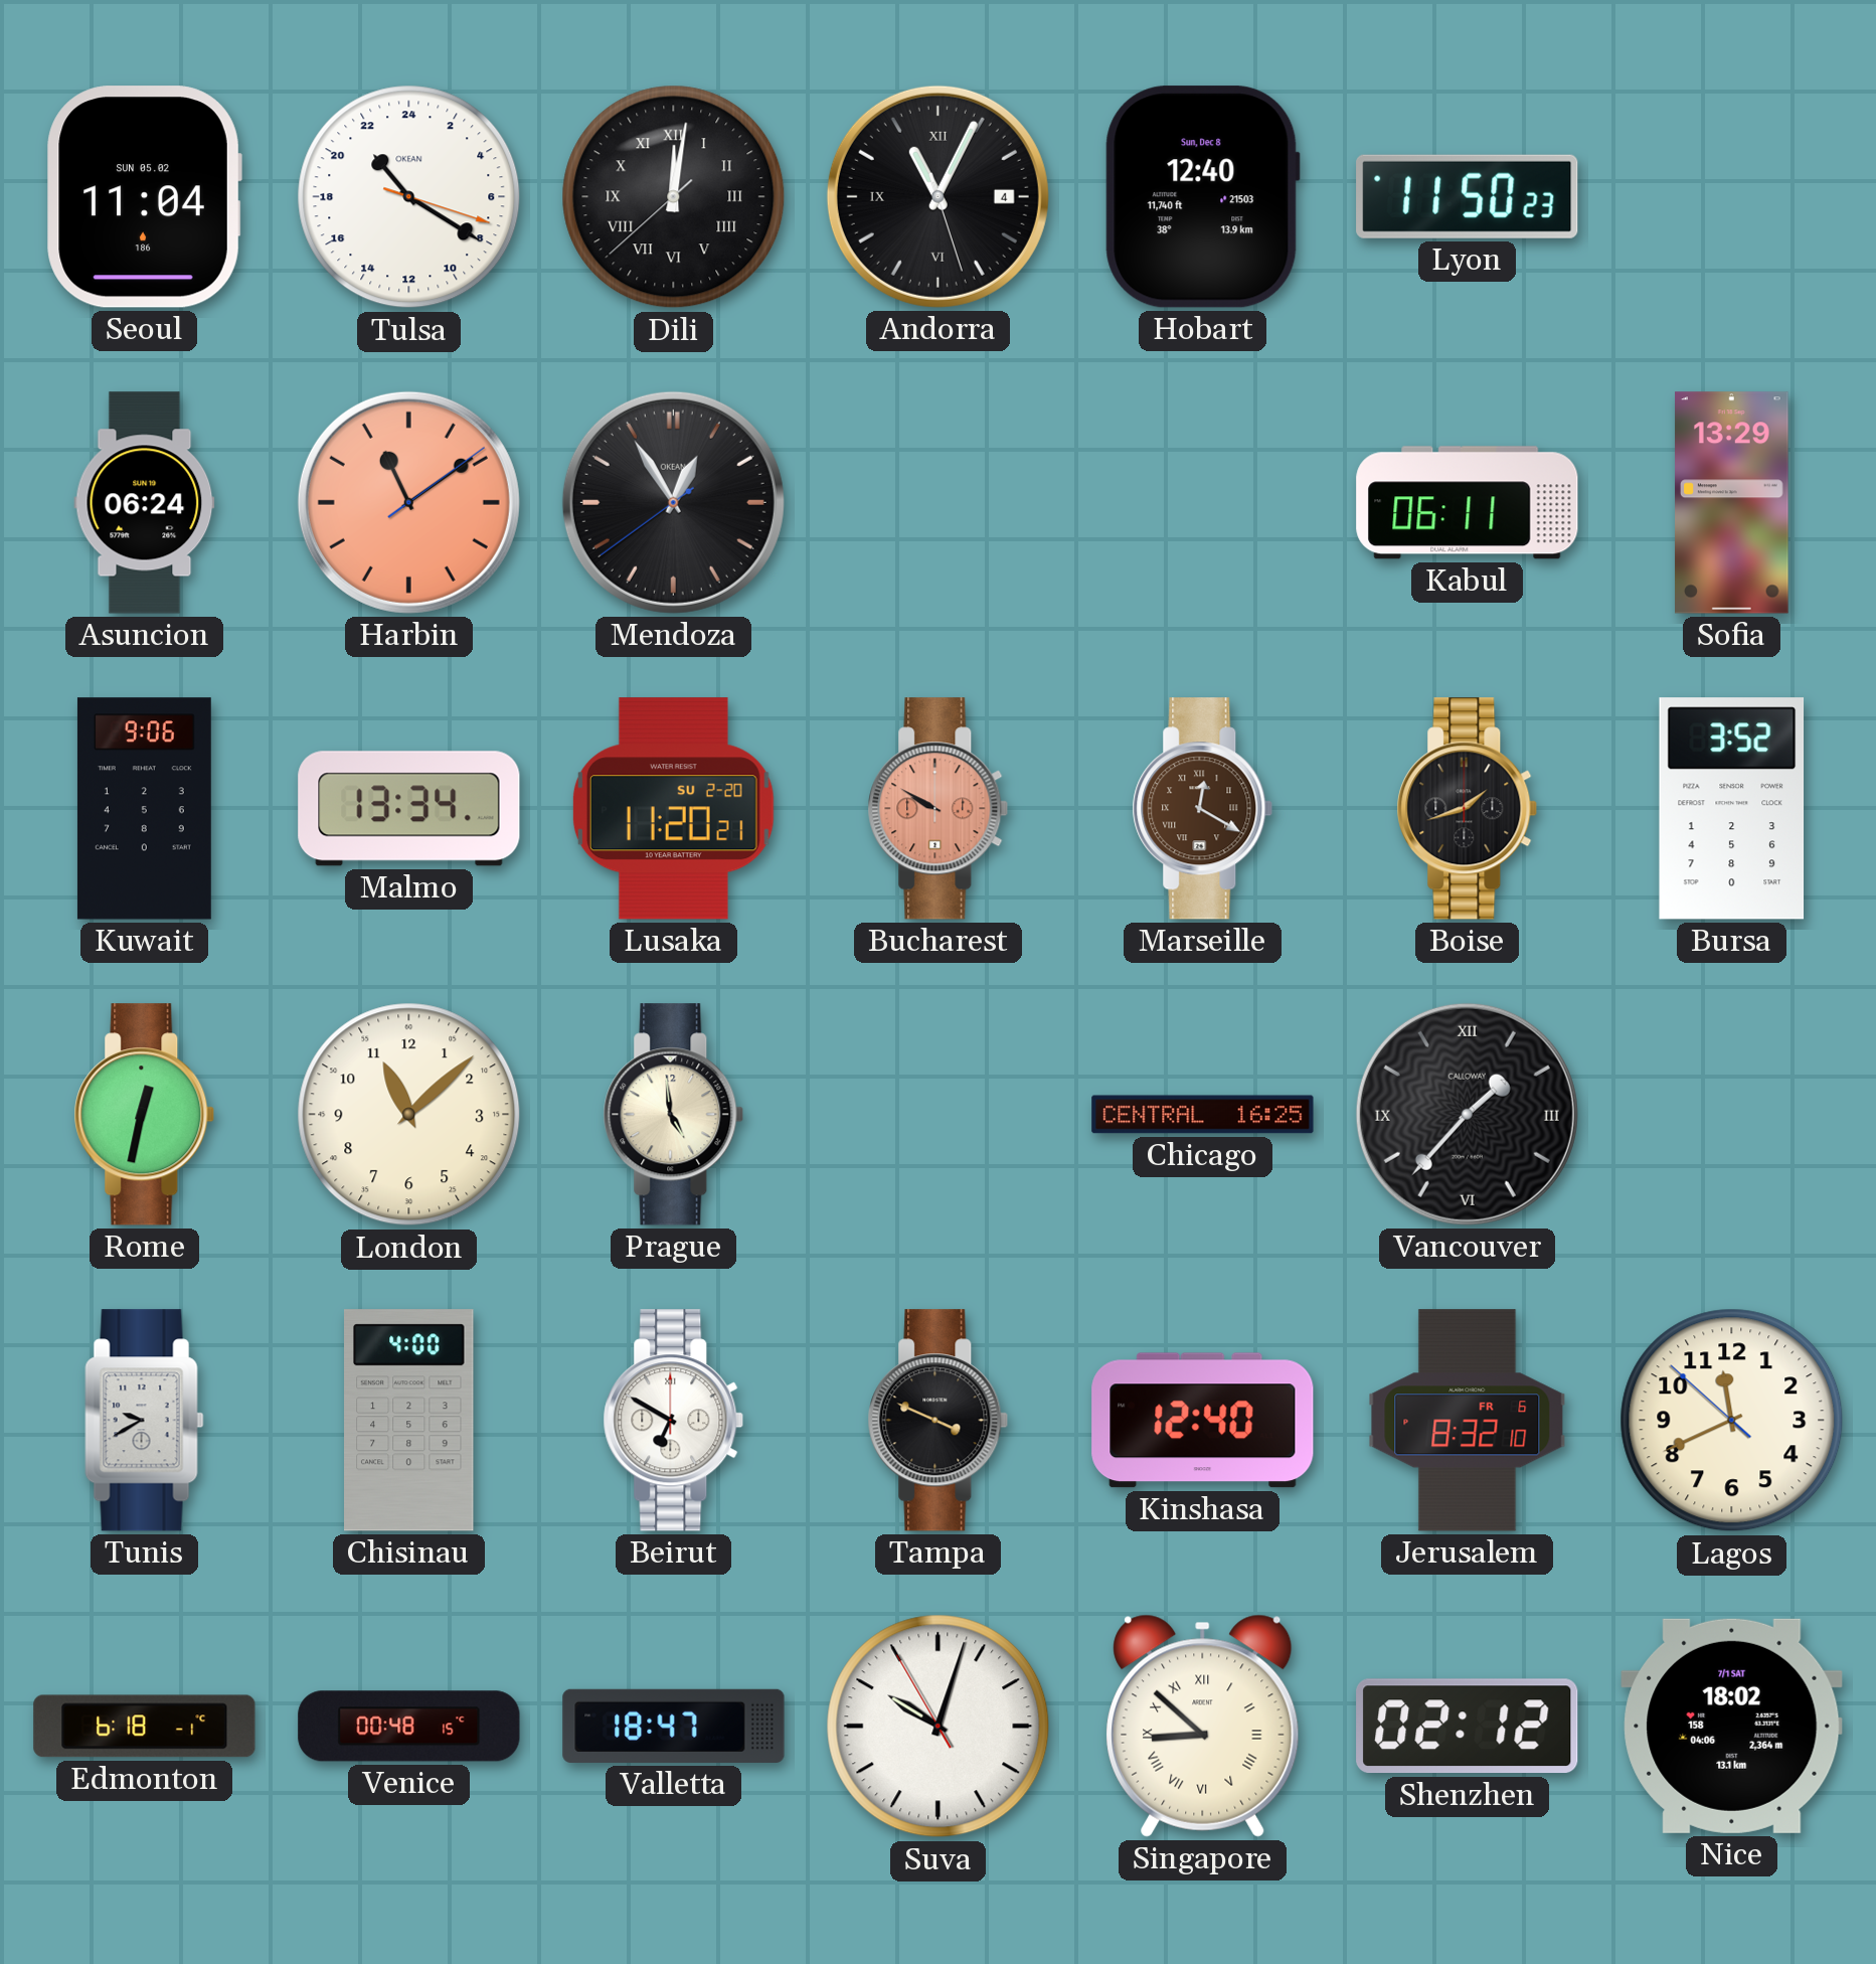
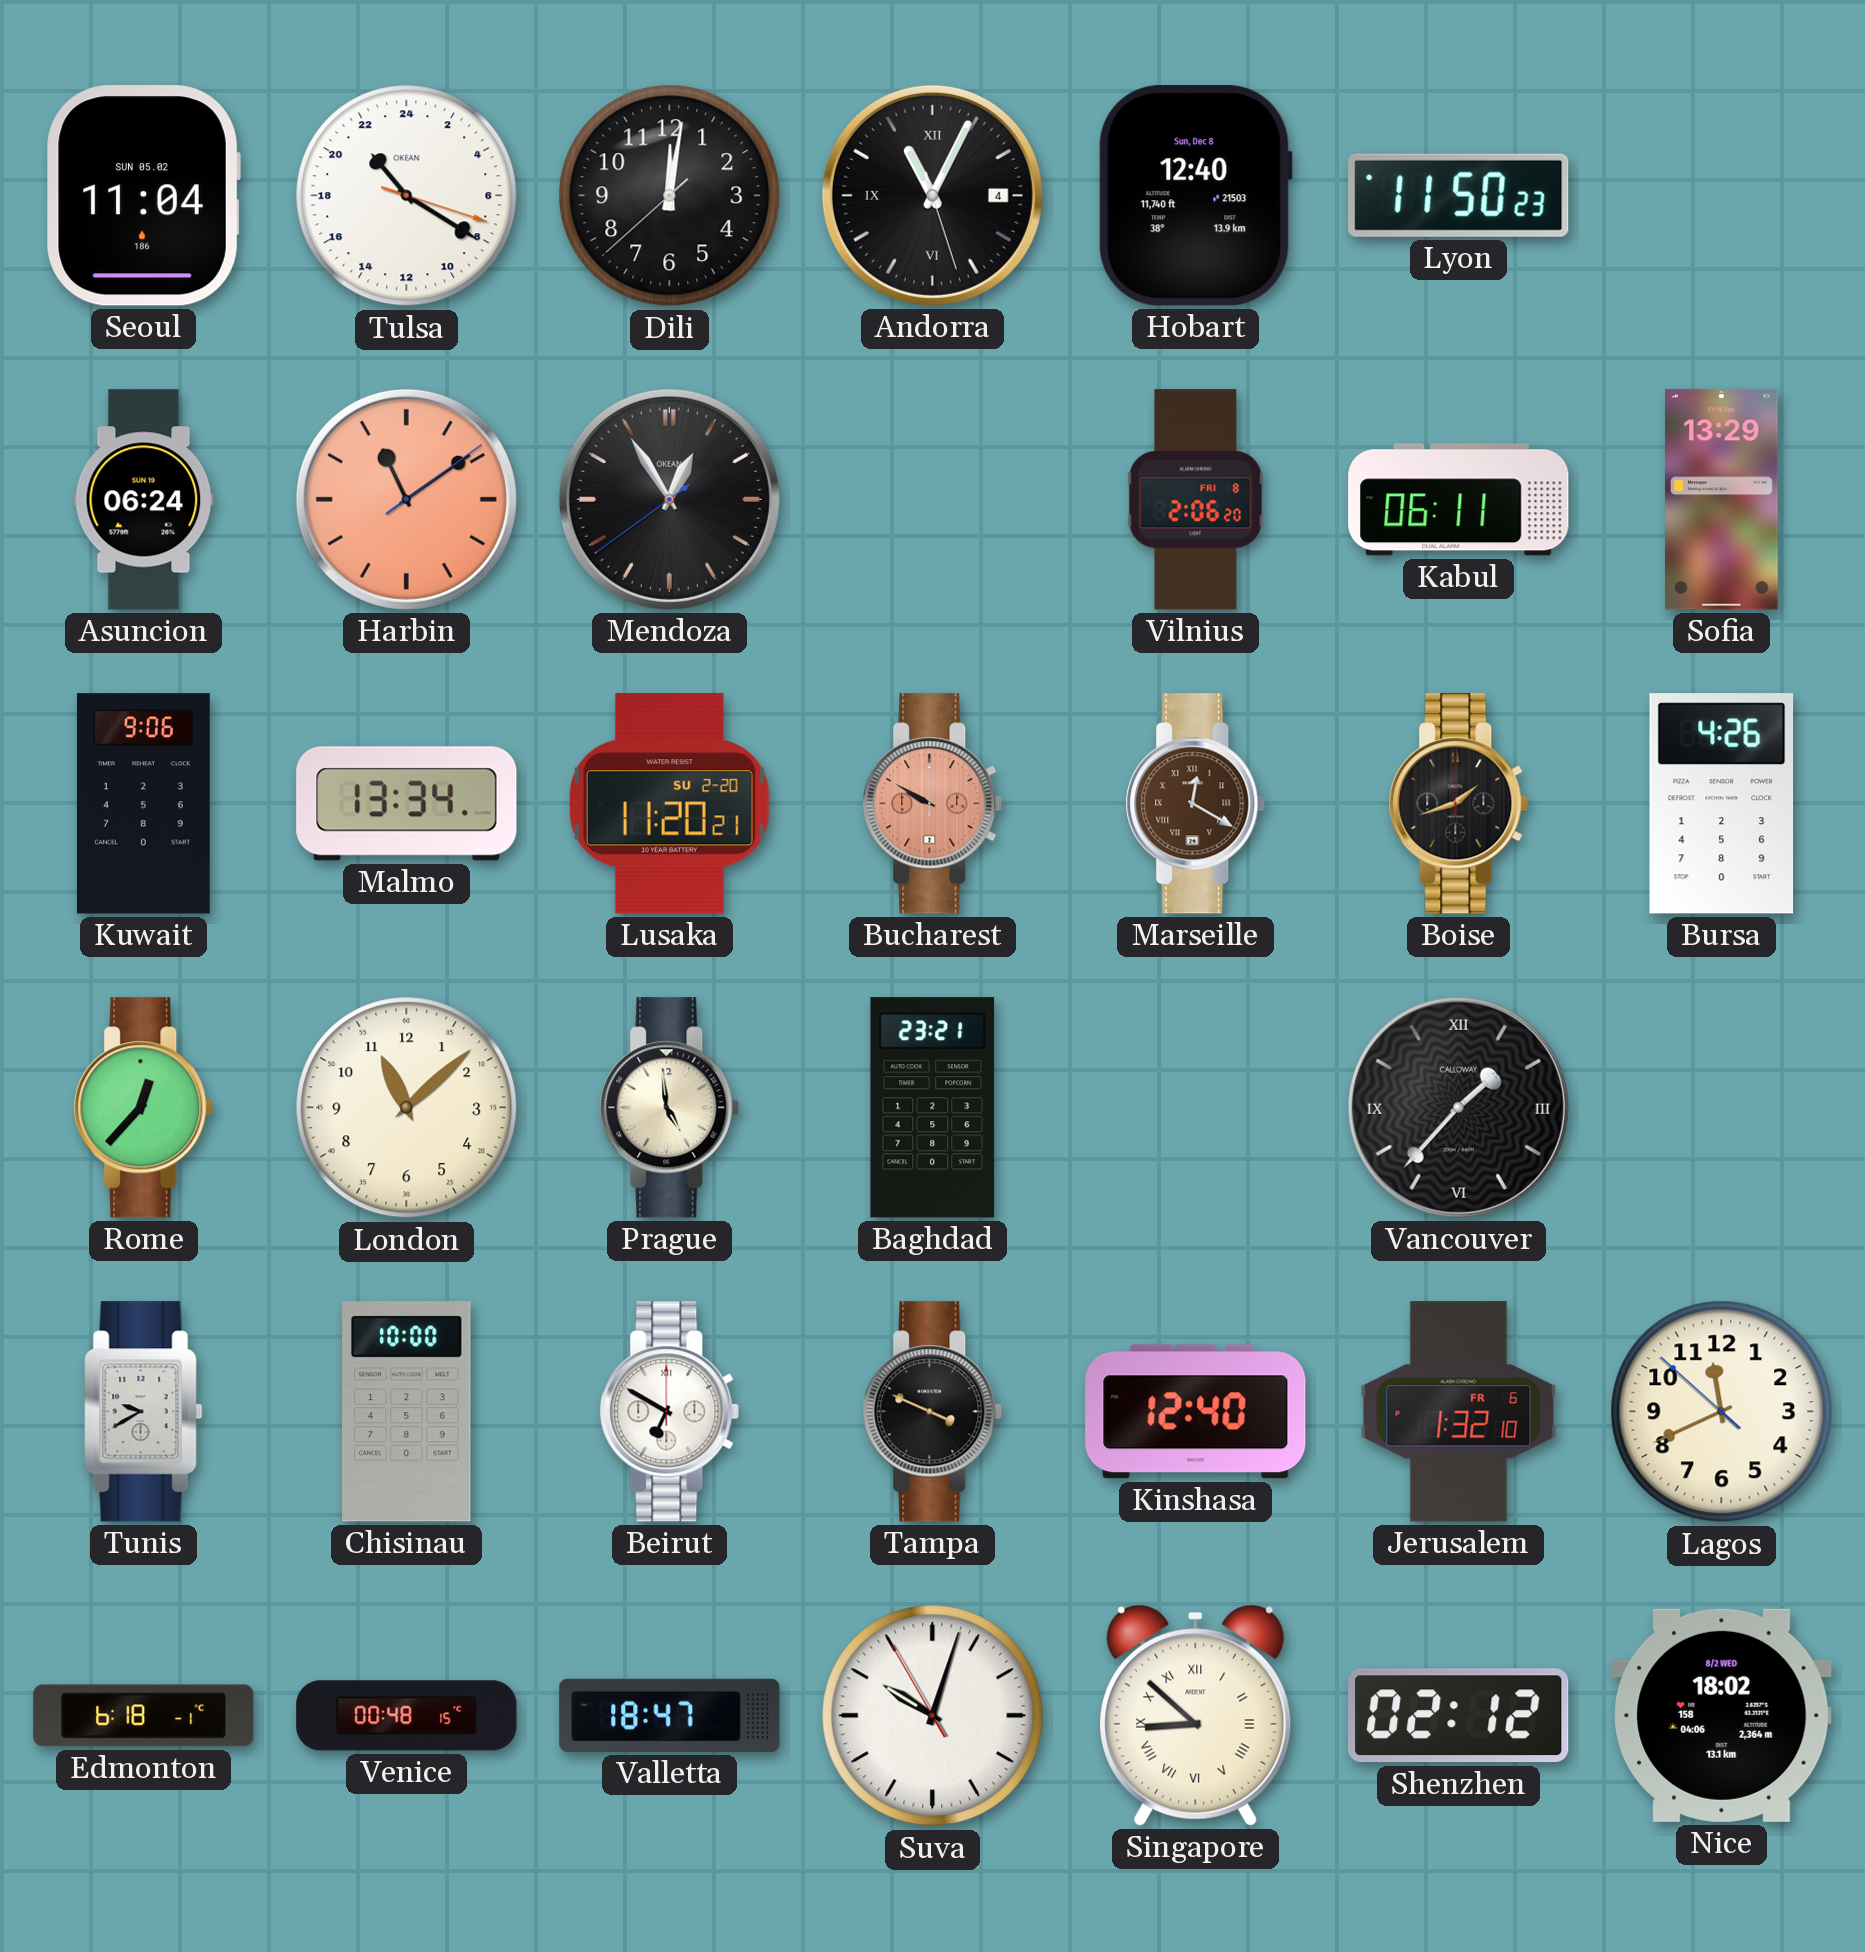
Dili numerals: Roman -> Arabic
Vilnius: none -> 2:06
Bursa: 3:52 -> 4:26
Rome: 12:32 -> 12:37
Baghdad: none -> 23:21
Chicago: 16:25 -> none
Chisinau: 4:00 -> 10:00
Jerusalem: 8:32 -> 1:32
Nice date: 7/1 SAT -> 8/2 WED
